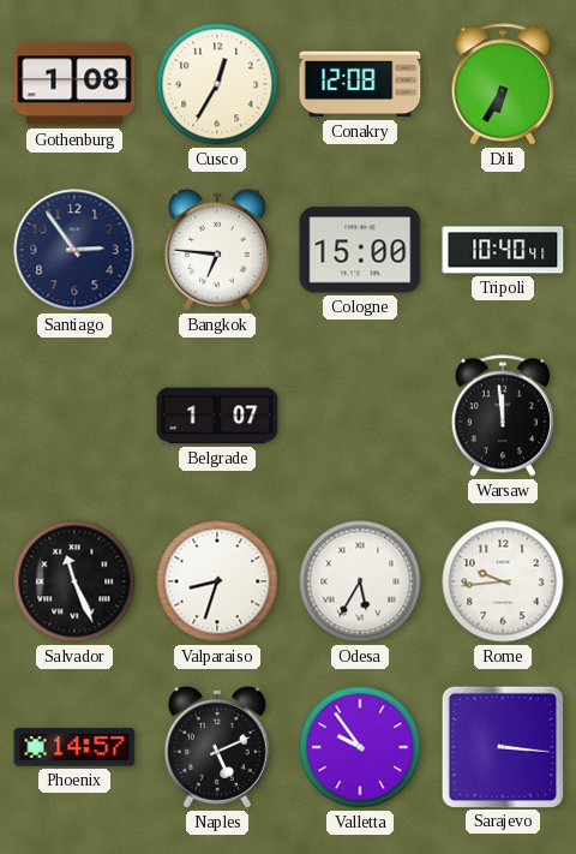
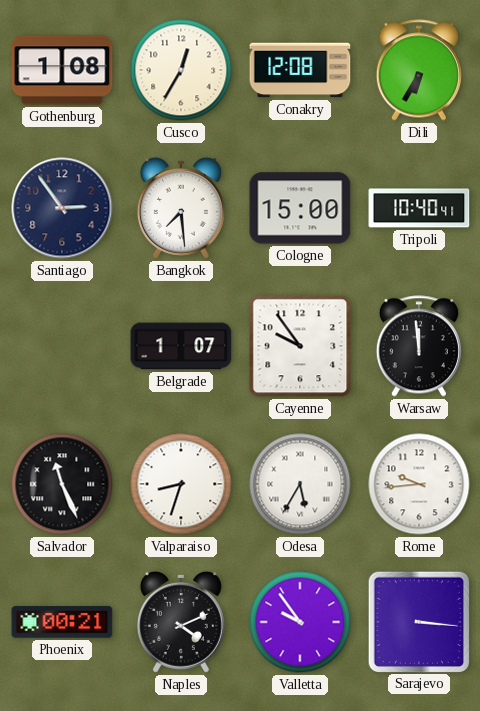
Bangkok: 6:46 -> 7:29
Cayenne: none -> 9:54
Phoenix: 14:57 -> 00:21
Naples: 5:11 -> 4:11
